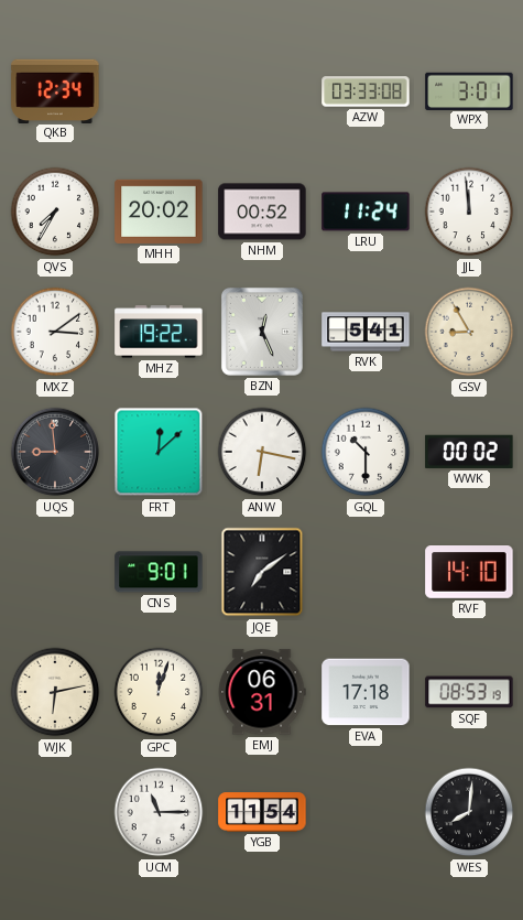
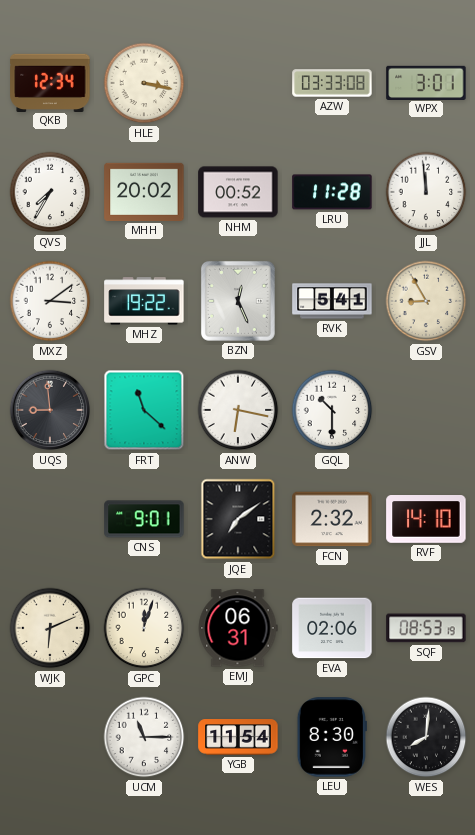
HLE: none -> 3:17
LRU: 11:24 -> 11:28
FRT: 12:08 -> 11:22
WWK: 00:02 -> none
FCN: none -> 2:32
WJK: 6:13 -> 6:11
EVA: 17:18 -> 02:06
LEU: none -> 8:30
